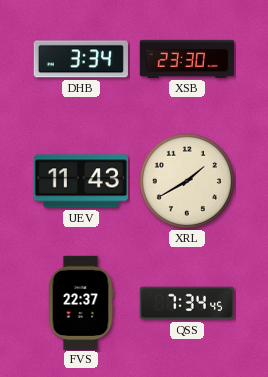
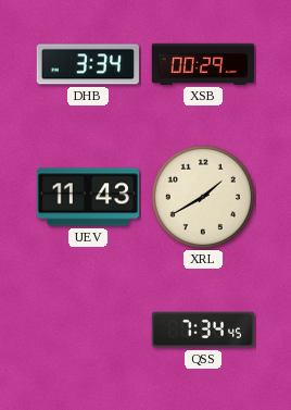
XSB: 23:30 -> 00:29
FVS: 22:37 -> none
